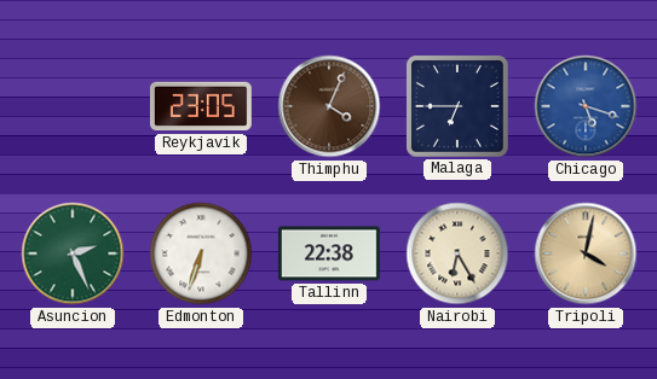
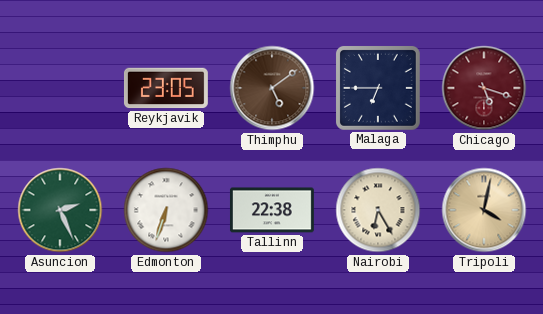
Thimphu: 4:04 -> 5:09
Chicago dial: blue -> burgundy
